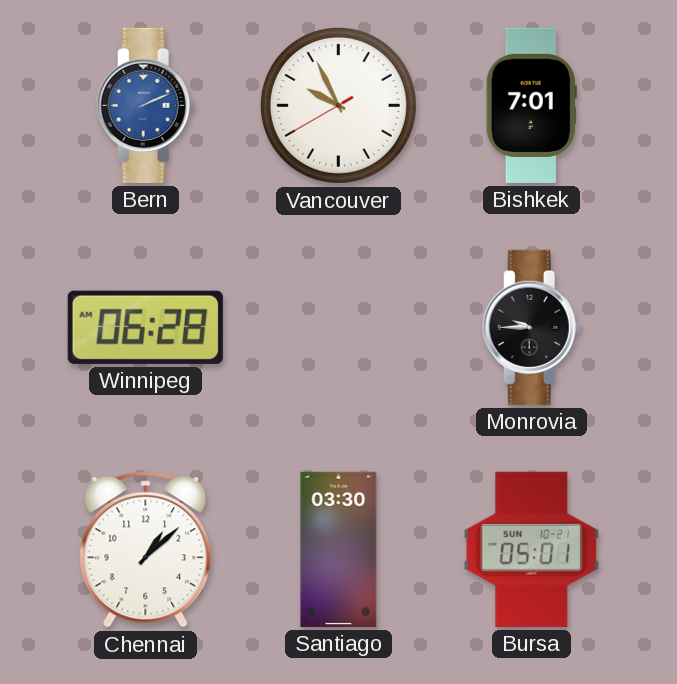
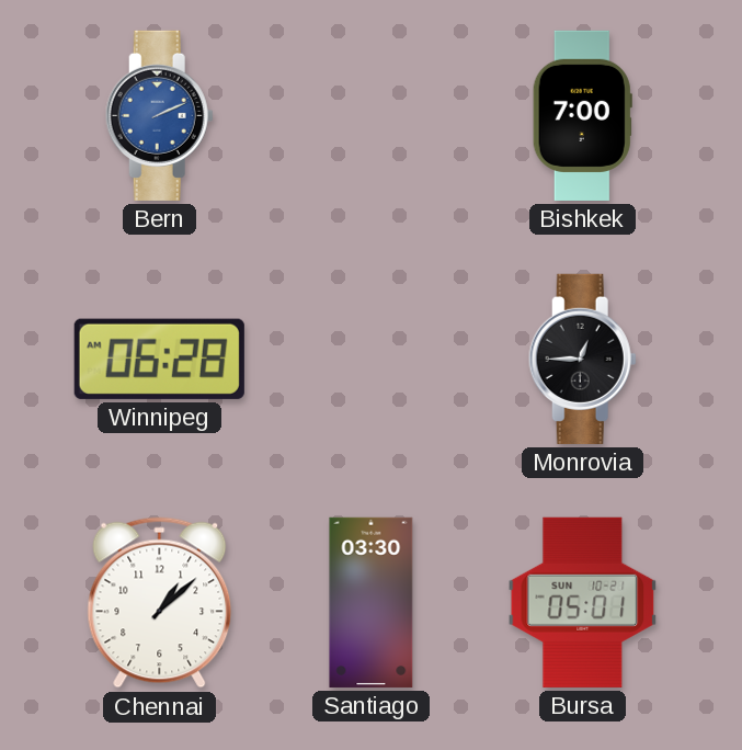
Vancouver: 9:55 -> none
Bishkek: 7:01 -> 7:00
Monrovia: 9:45 -> 12:45
